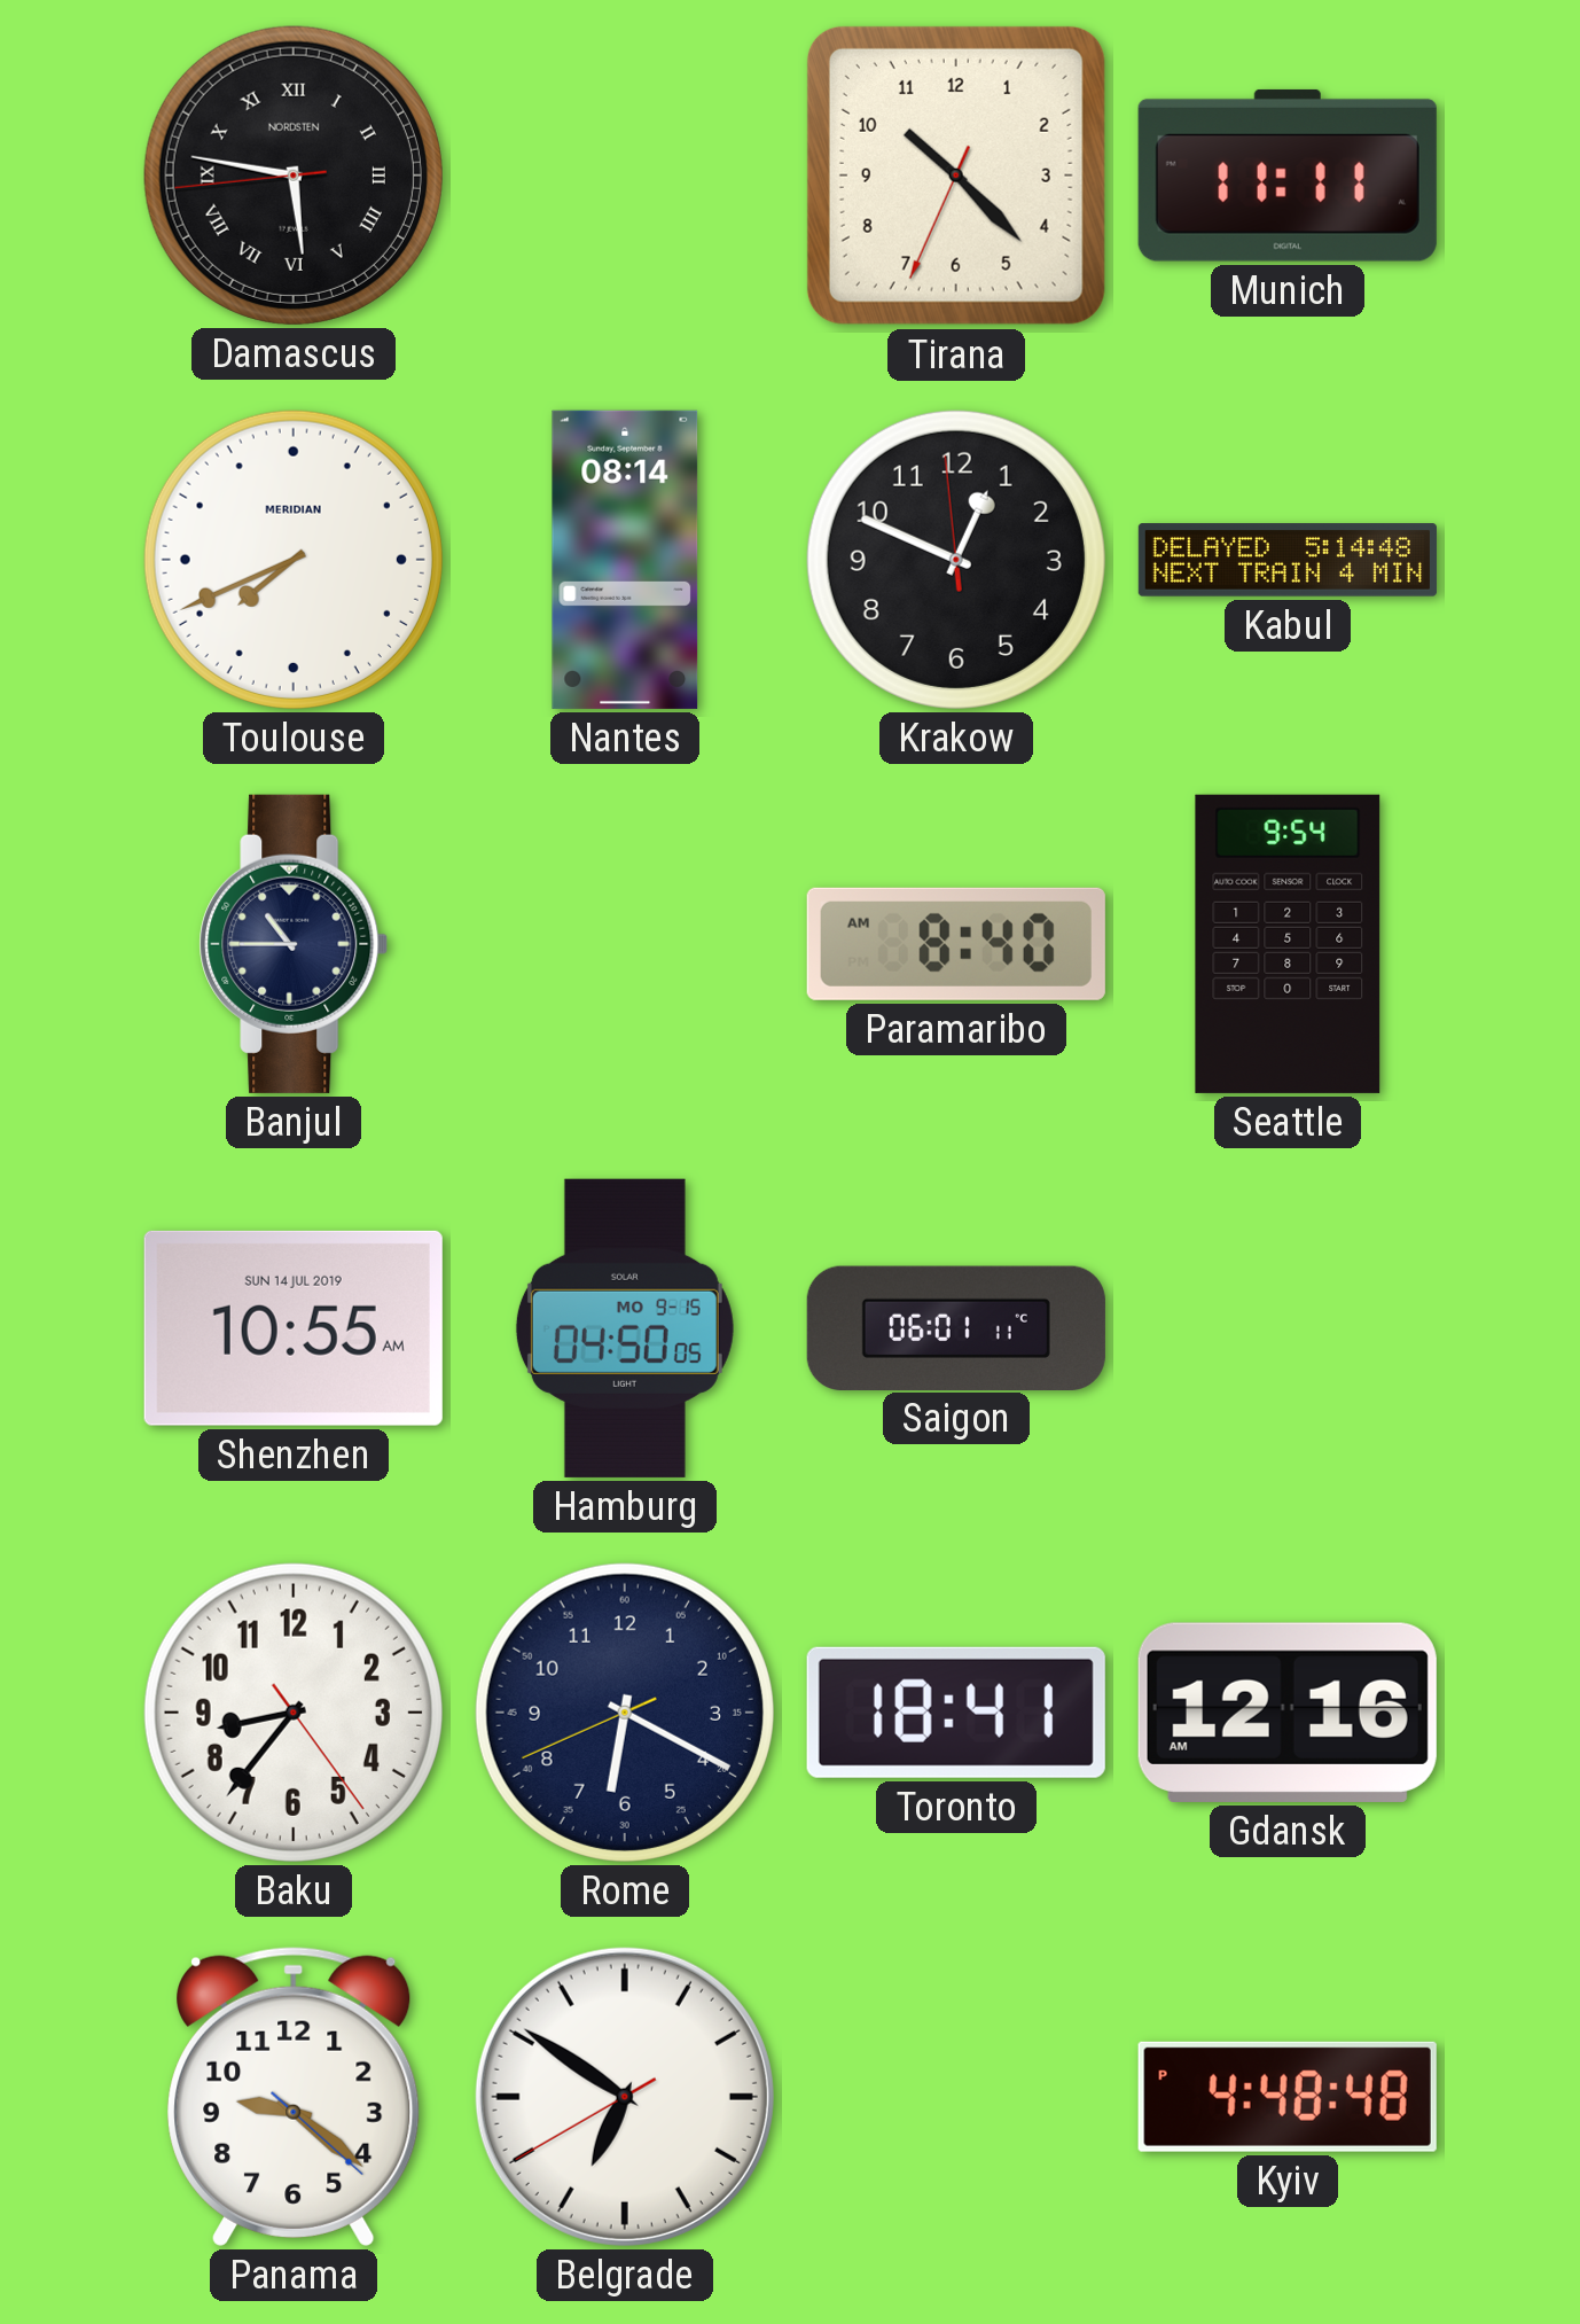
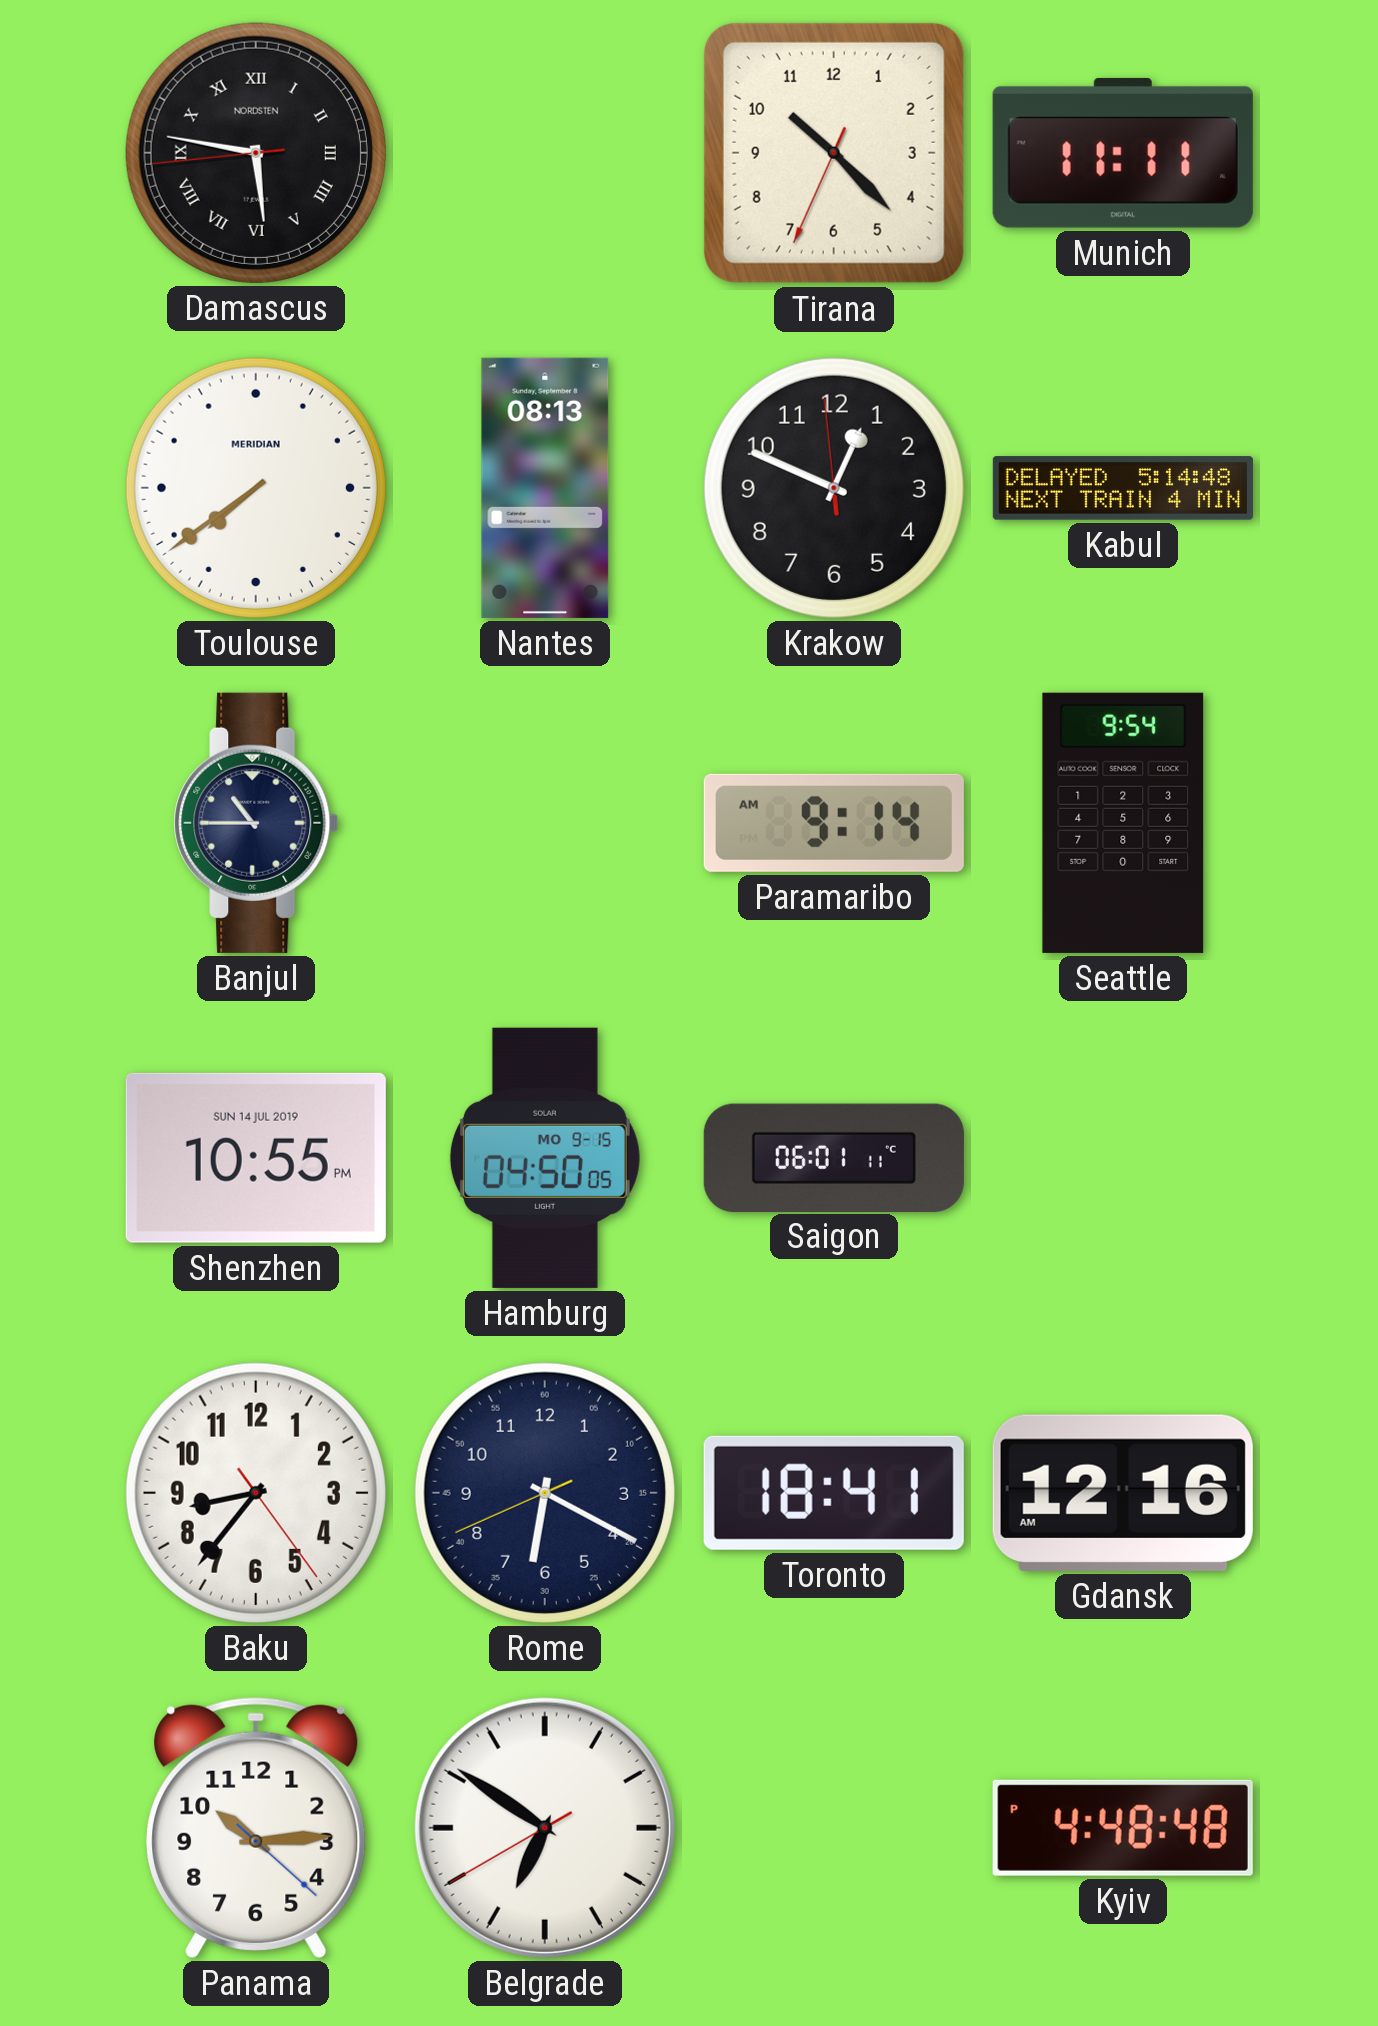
Toulouse: 7:41 -> 7:39
Nantes: 08:14 -> 08:13
Paramaribo: 8:40 -> 9:14
Shenzhen: 10:55 AM -> 10:55 PM
Panama: 9:21 -> 10:14
